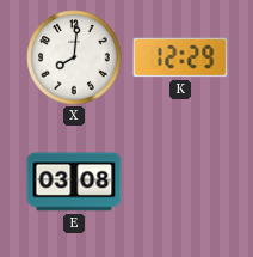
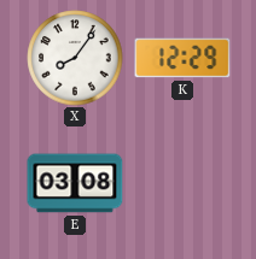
X: 8:01 -> 8:06
